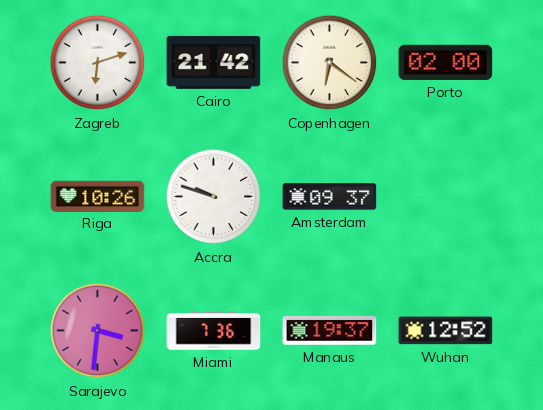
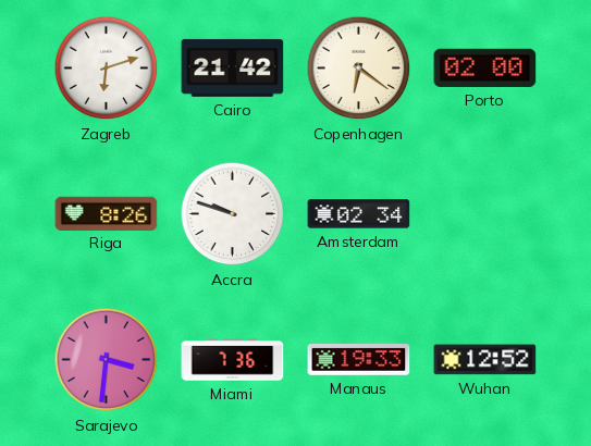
Riga: 10:26 -> 8:26
Amsterdam: 09:37 -> 02:34
Manaus: 19:37 -> 19:33
